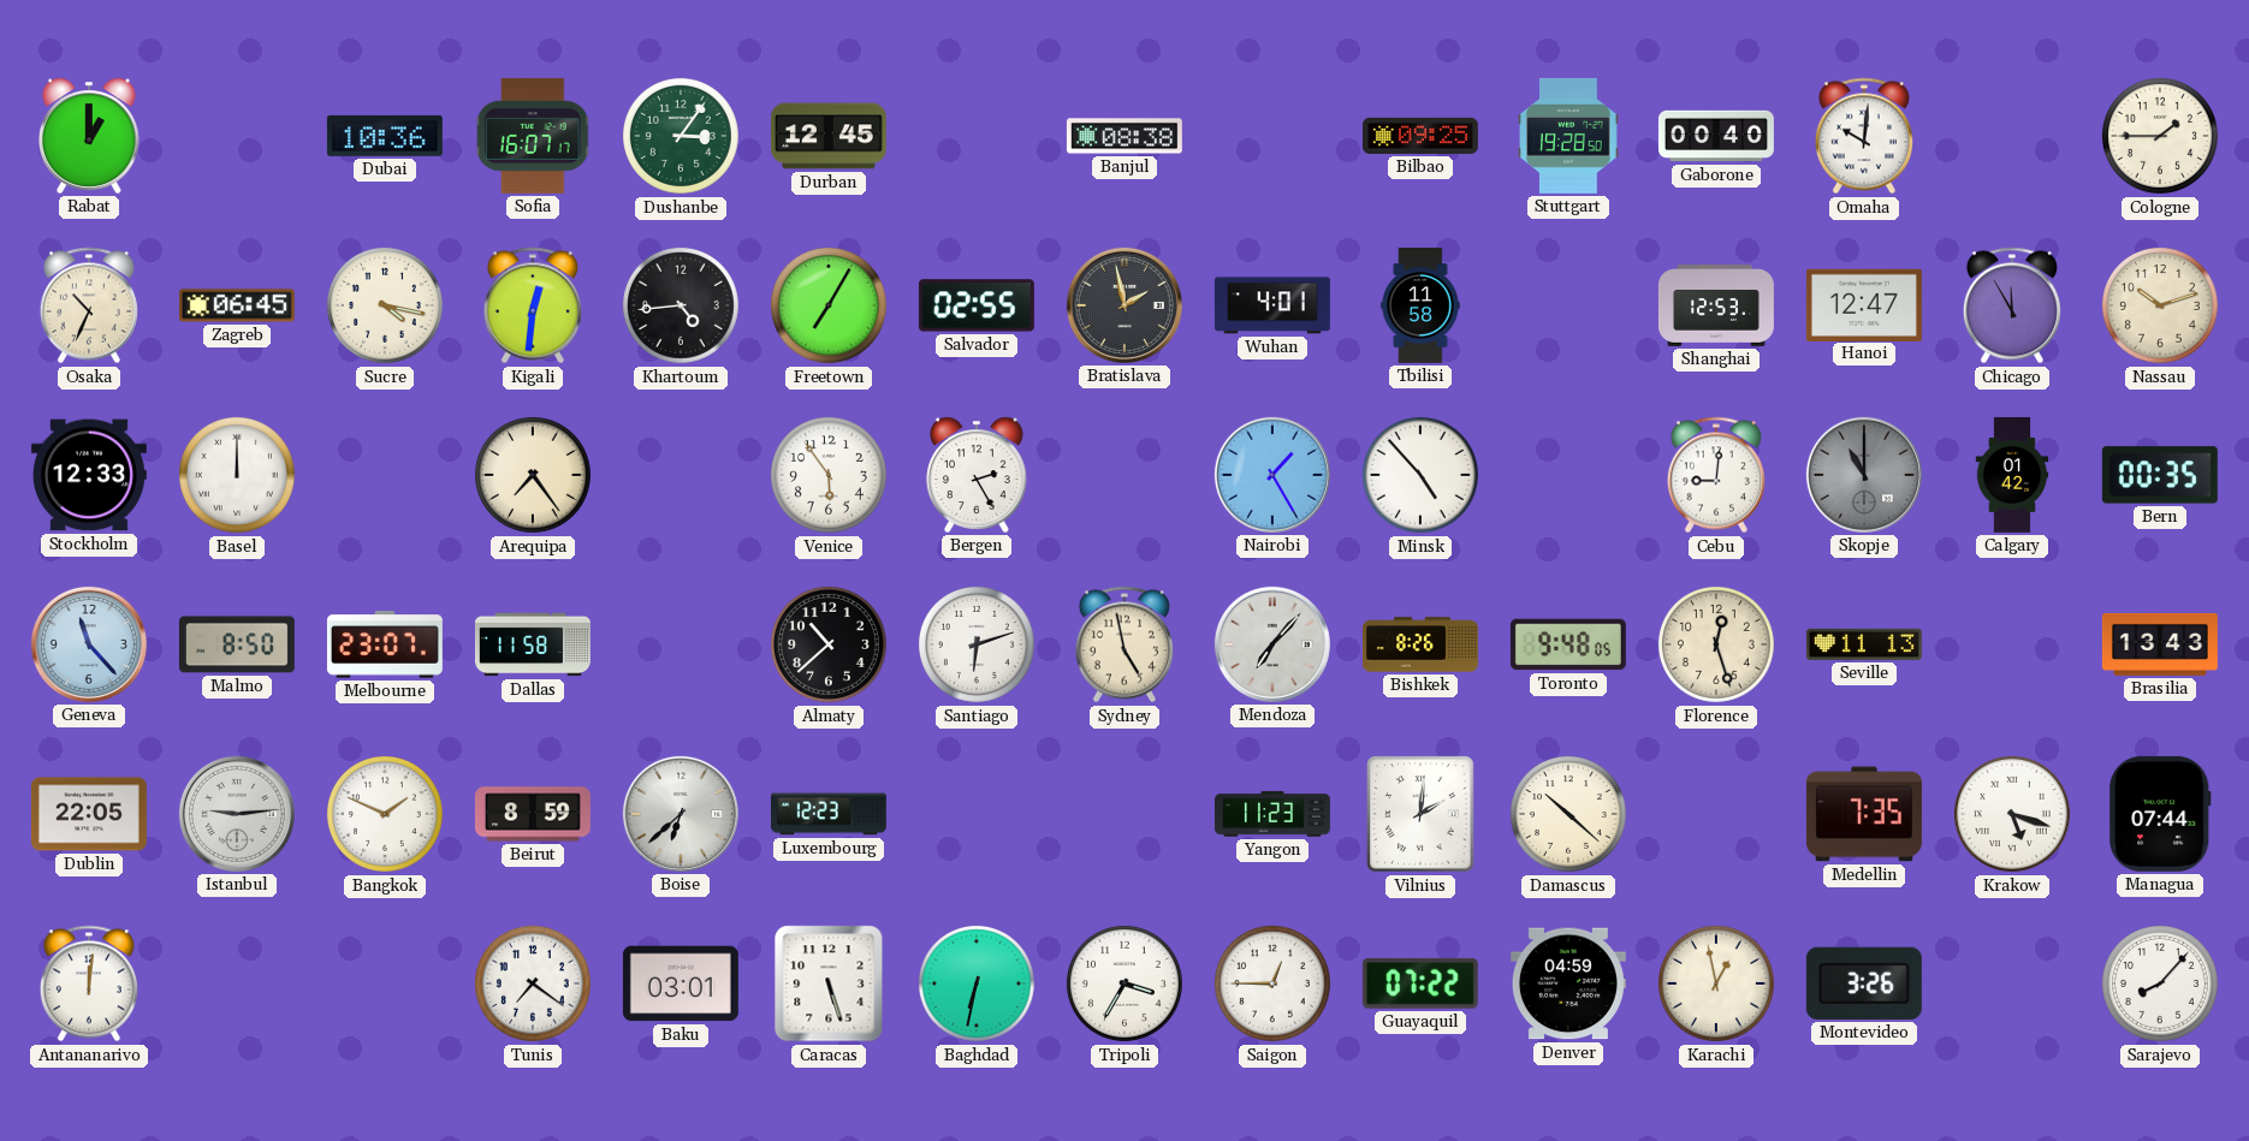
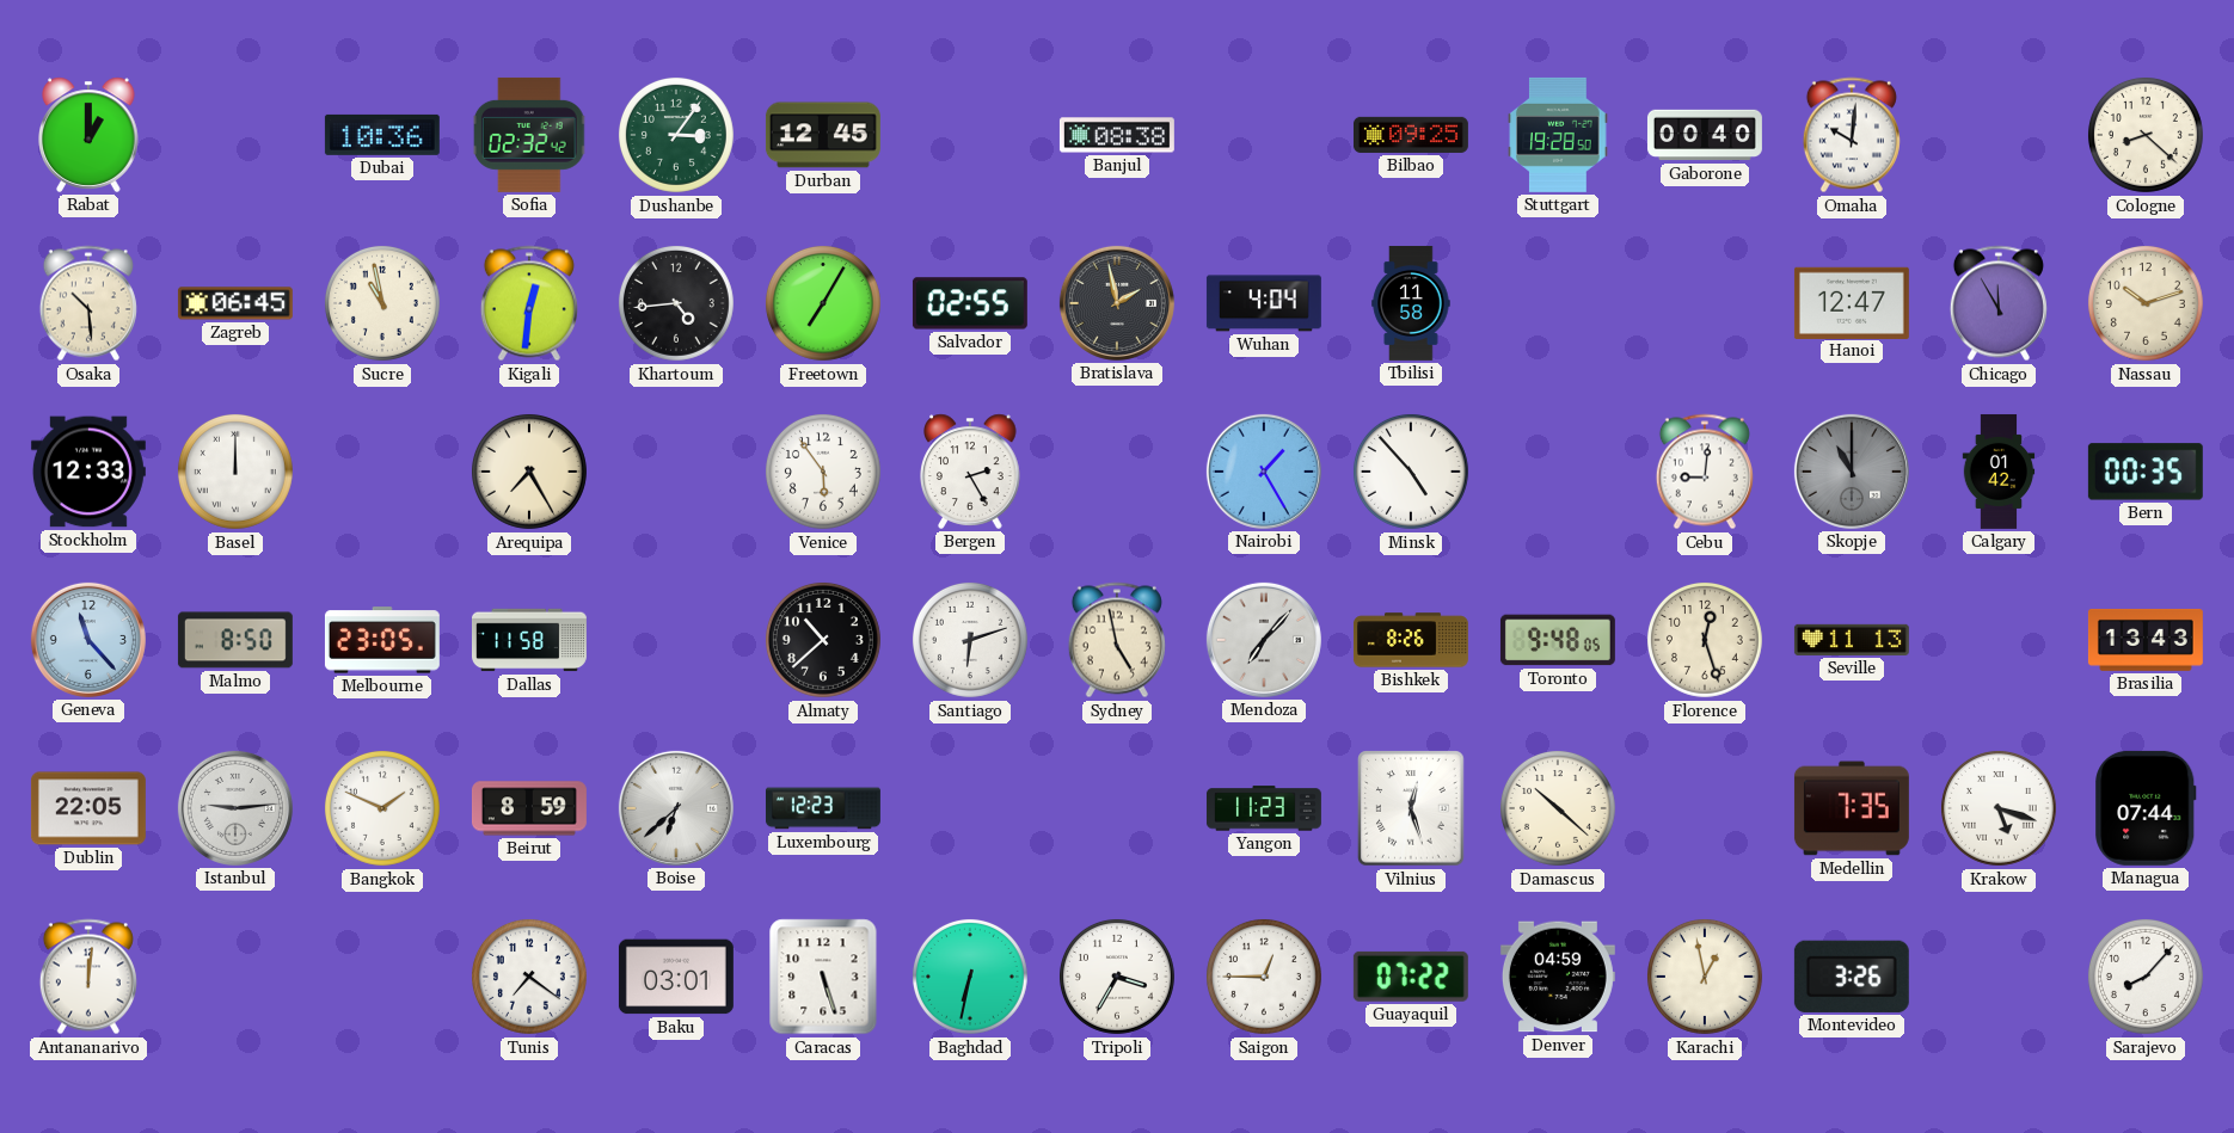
Sofia: 16:07 -> 02:32
Cologne: 1:45 -> 8:22
Osaka: 10:34 -> 10:29
Sucre: 4:17 -> 10:58
Wuhan: 4:01 -> 4:04
Shanghai: 12:53 -> none
Arequipa: 7:24 -> 7:25
Melbourne: 23:07 -> 23:05
Vilnius: 2:01 -> 12:27
